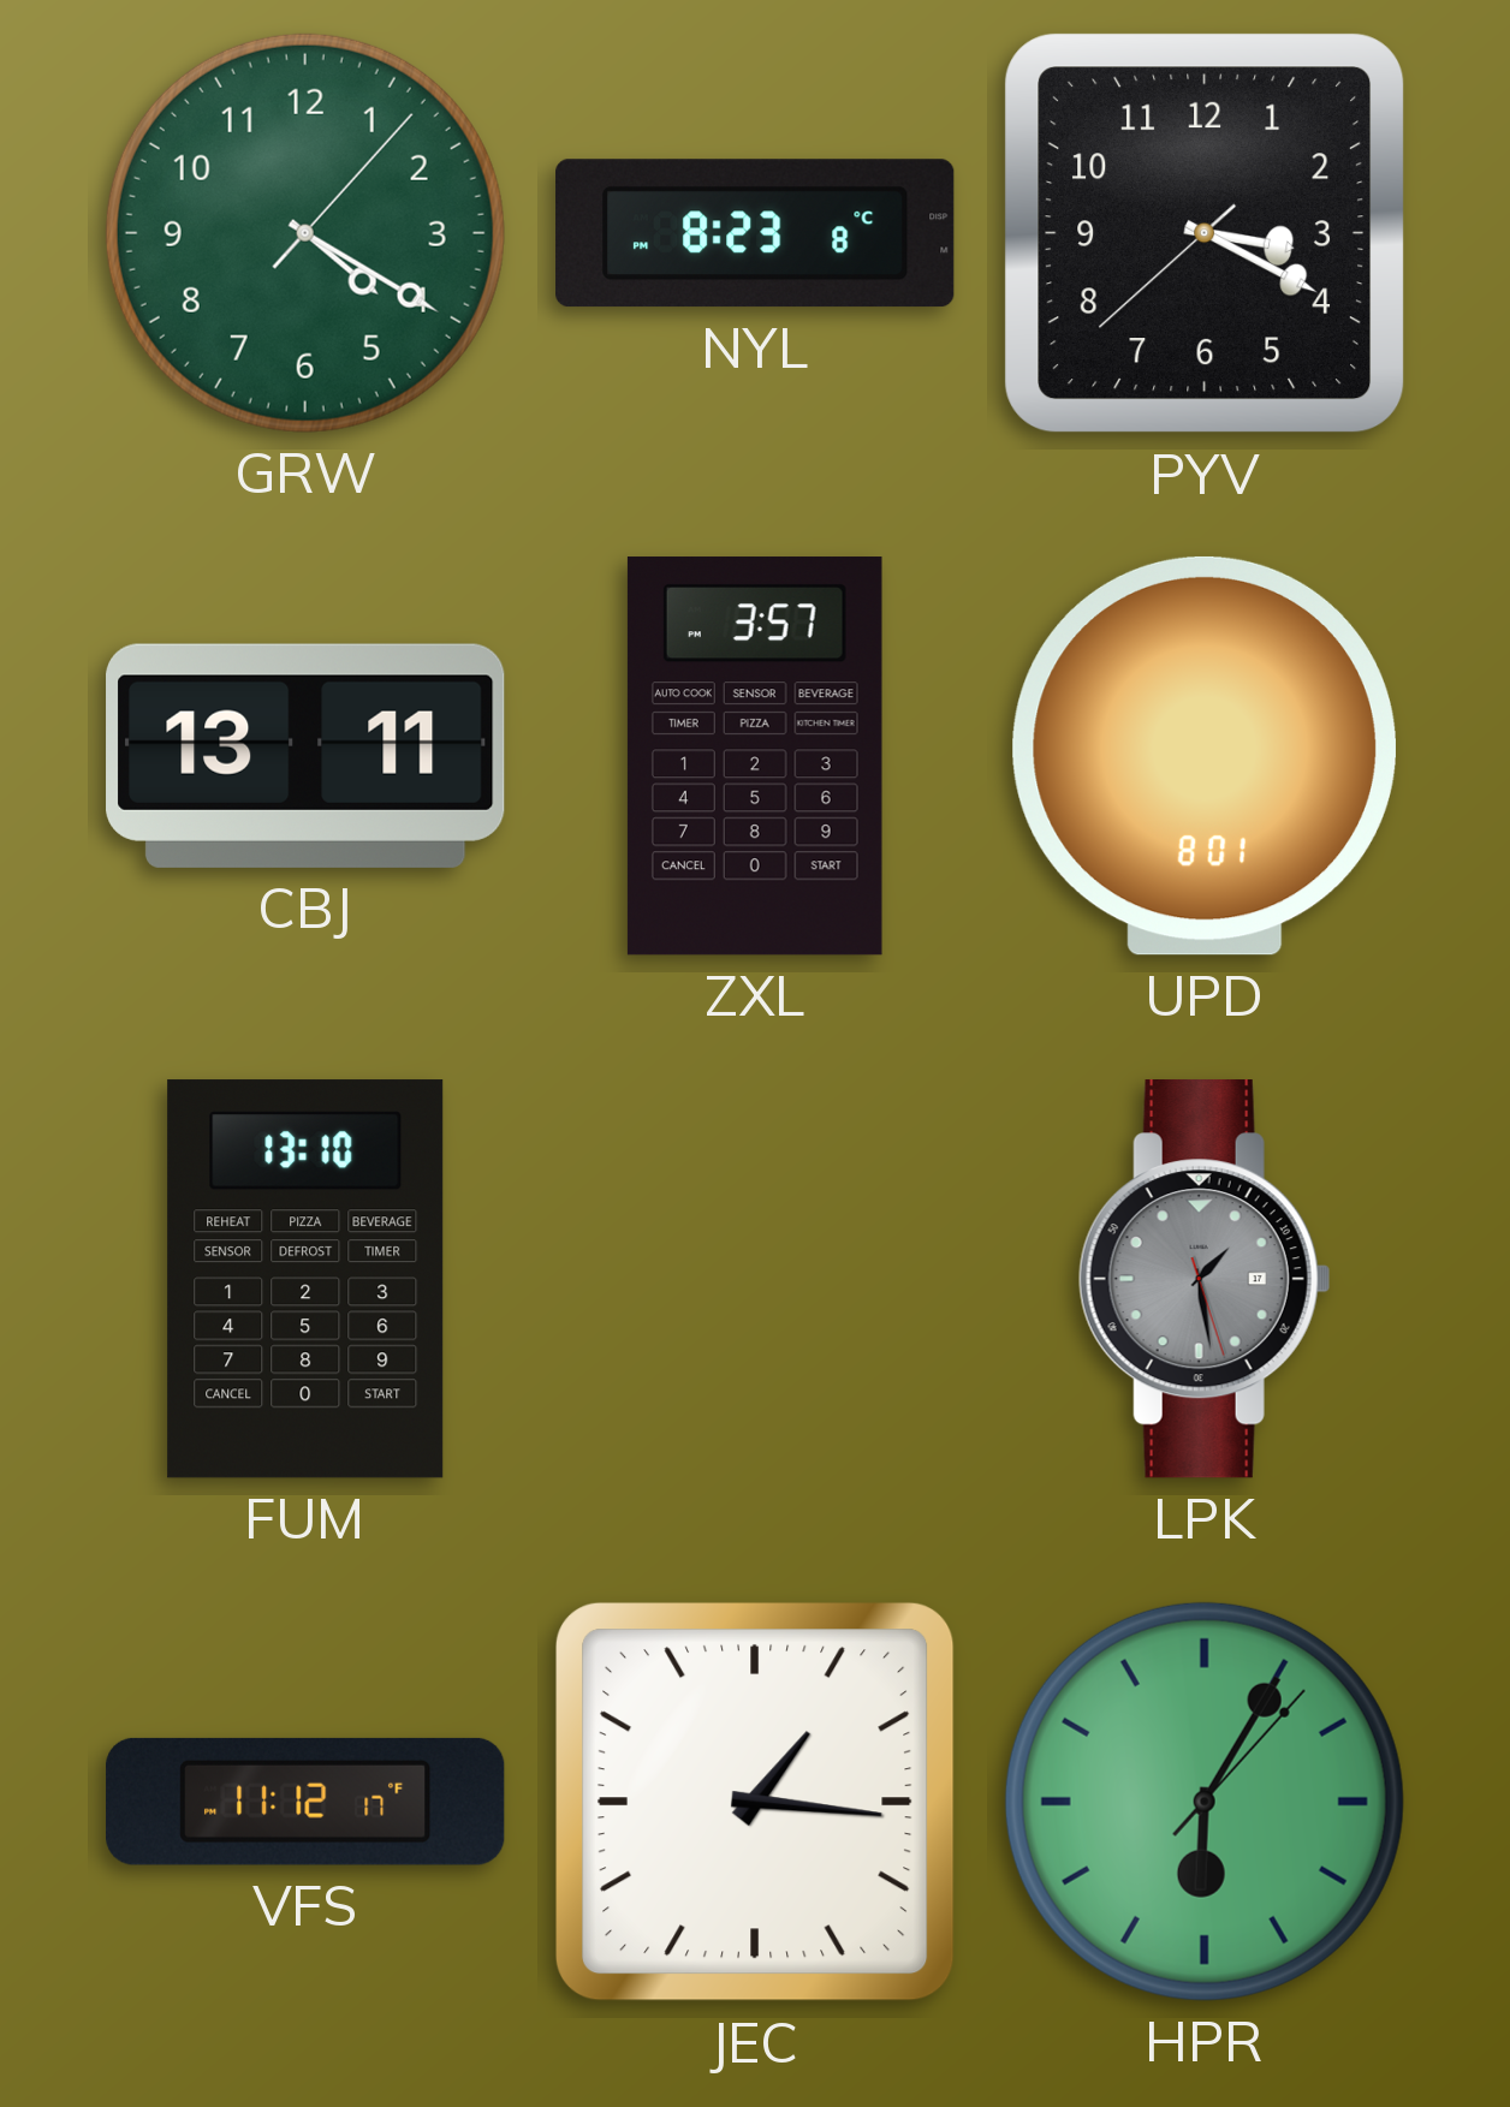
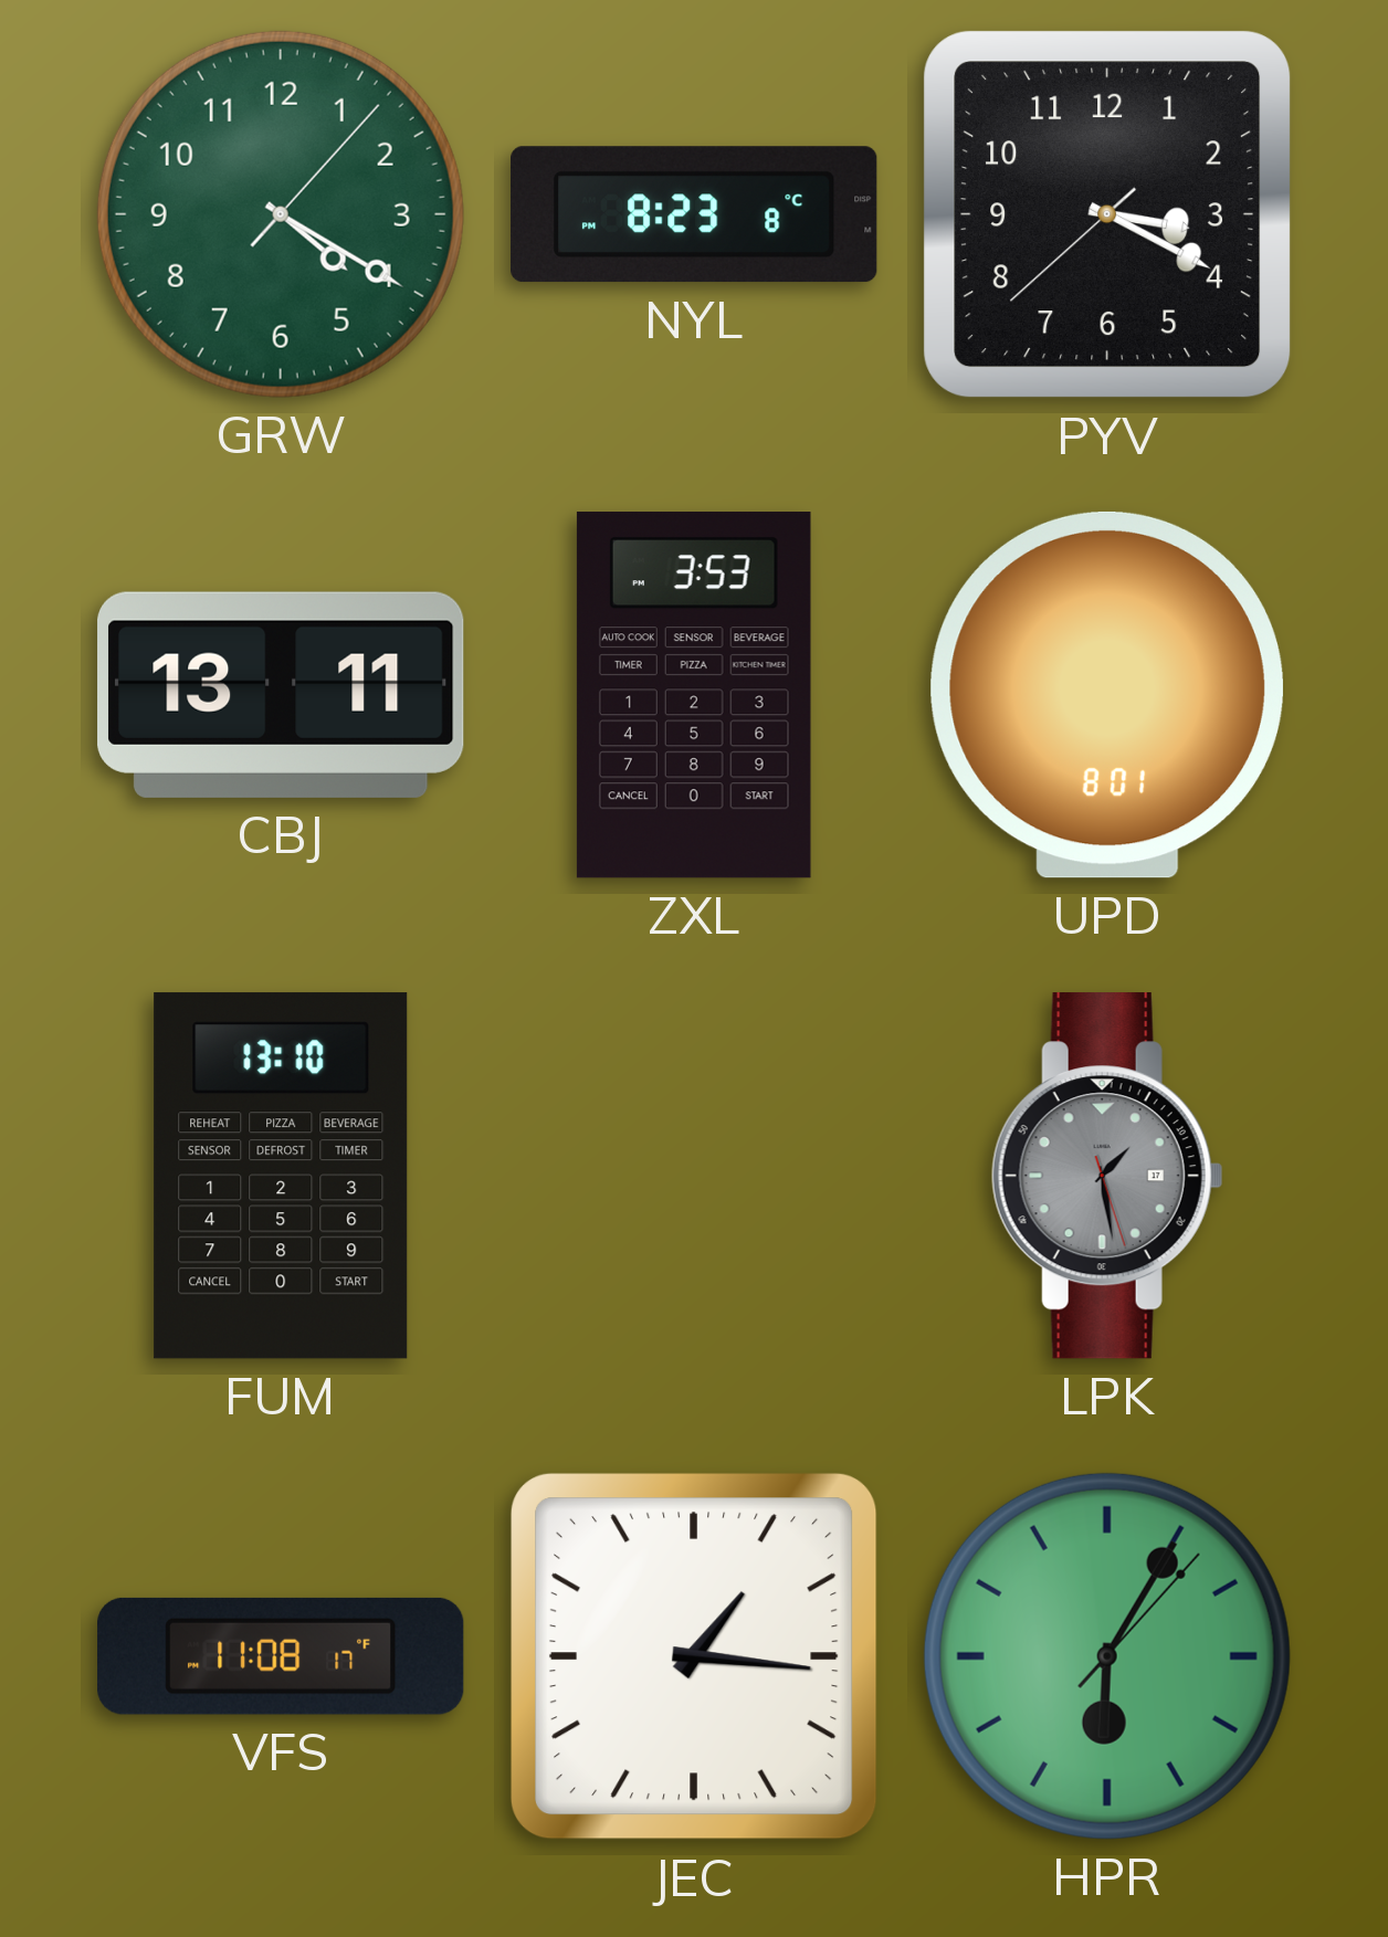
ZXL: 3:57 -> 3:53
VFS: 11:12 -> 11:08
